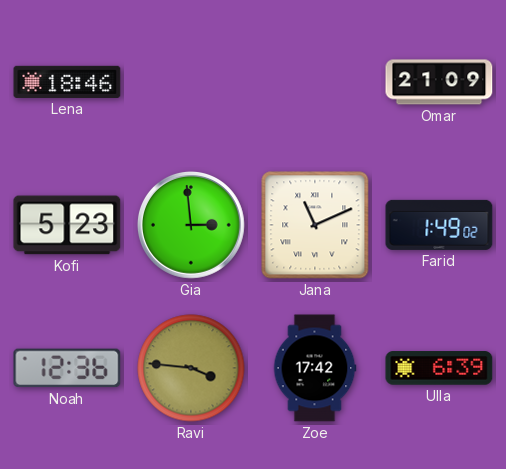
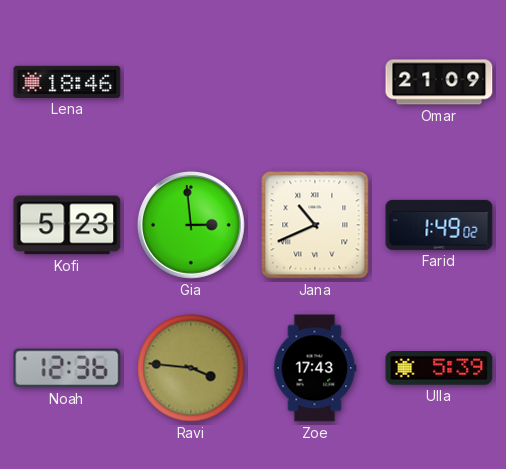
Jana: 11:11 -> 10:41
Zoe: 17:42 -> 17:43
Ulla: 6:39 -> 5:39
